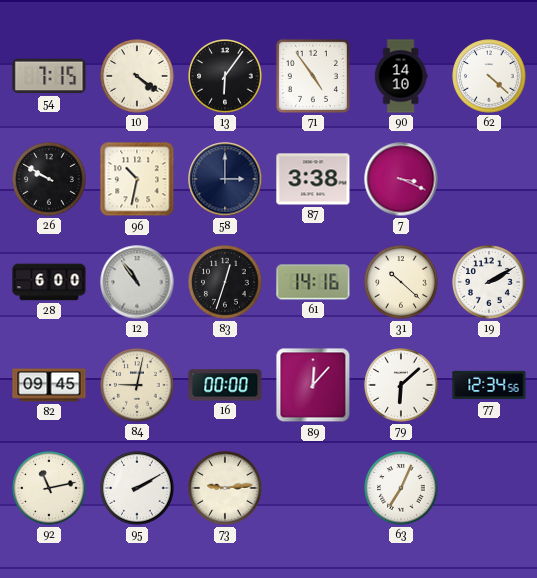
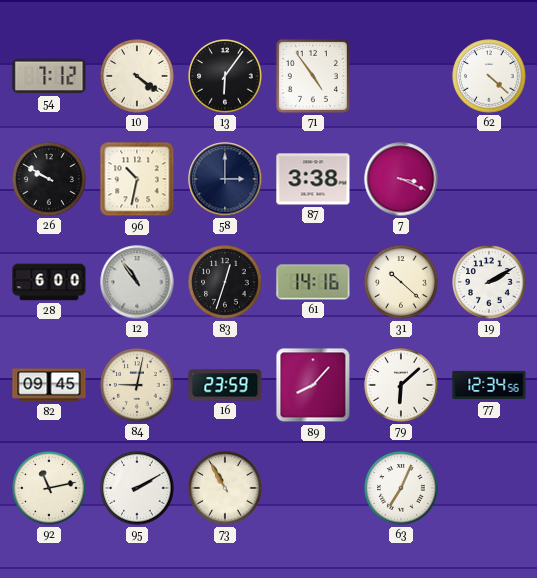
54: 7:15 -> 7:12
90: 14:10 -> none
16: 00:00 -> 23:59
89: 12:07 -> 8:07
73: 9:14 -> 10:55
